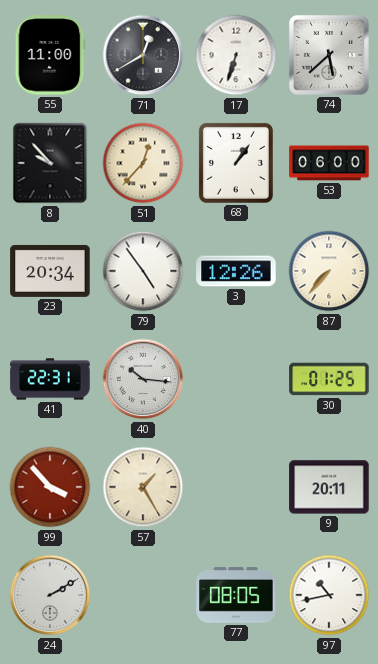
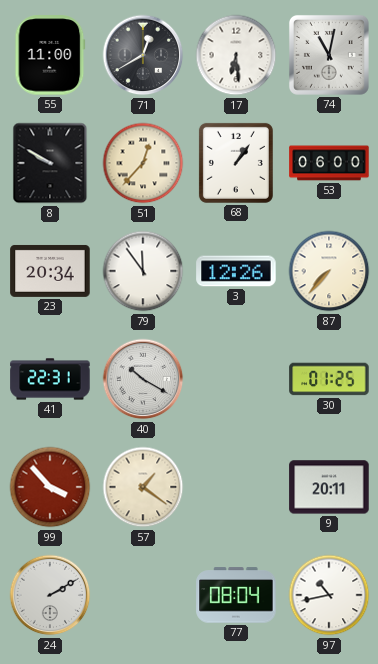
17: 6:33 -> 6:29
74: 5:38 -> 11:02
8: 9:53 -> 9:50
79: 4:54 -> 11:54
40: 10:16 -> 10:20
57: 1:25 -> 1:21
77: 08:05 -> 08:04
